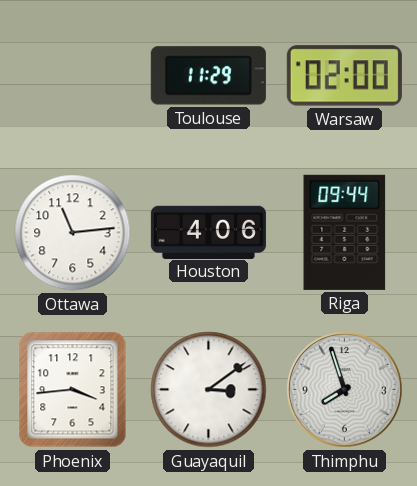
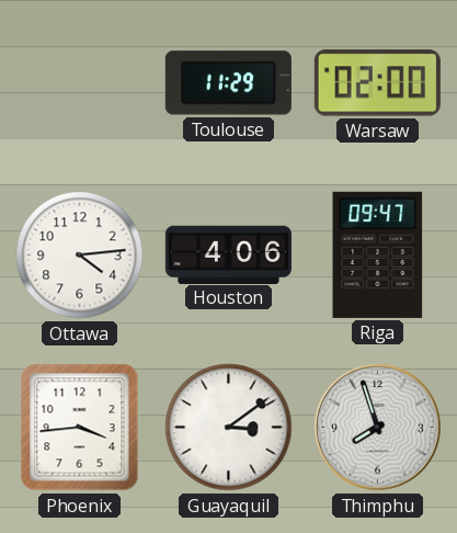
Ottawa: 11:14 -> 4:14
Riga: 09:44 -> 09:47
